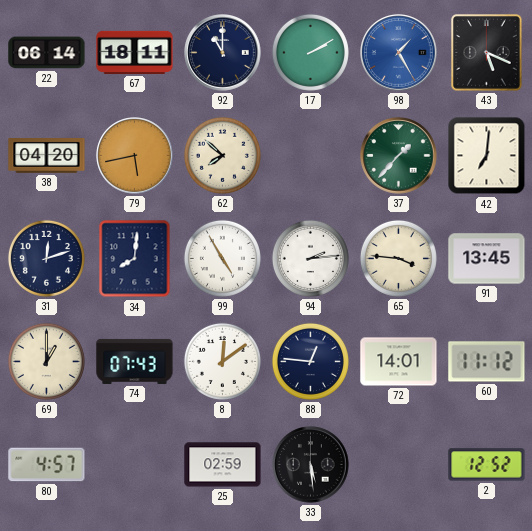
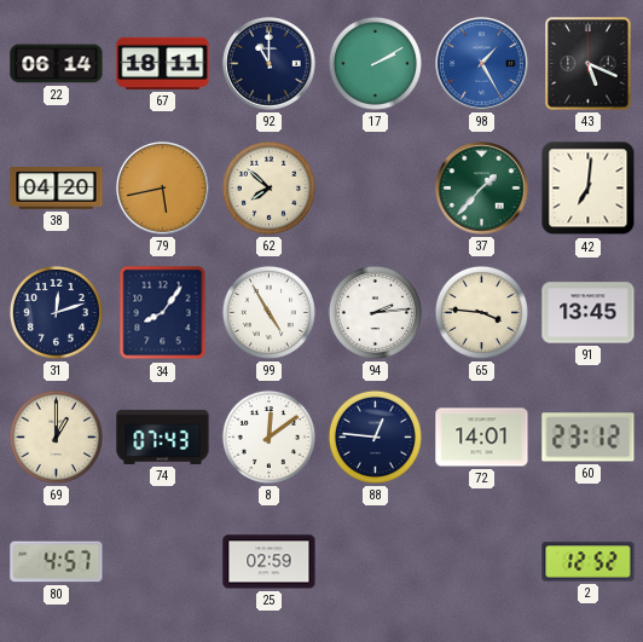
34: 8:01 -> 8:06
60: 11:12 -> 23:12
33: 5:29 -> none
